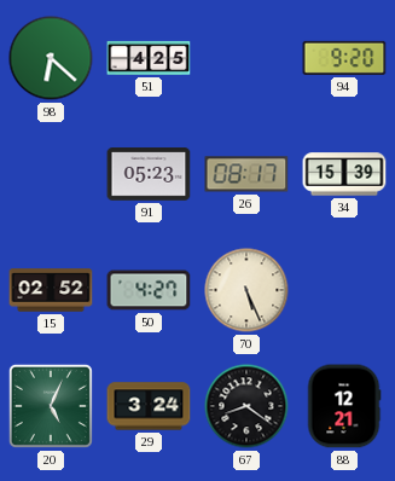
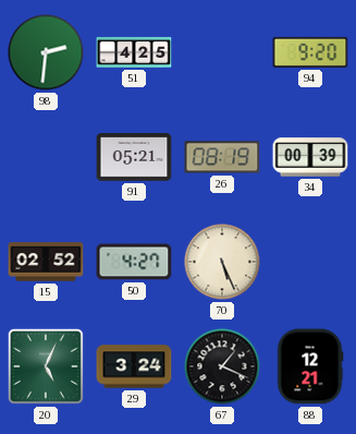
98: 6:22 -> 2:31
91: 05:23 -> 05:21
26: 08:17 -> 08:19
34: 15:39 -> 00:39
67: 8:21 -> 1:19
